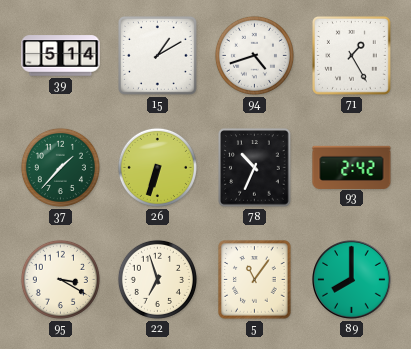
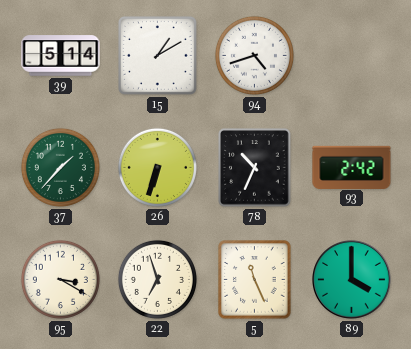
71: 1:25 -> none
5: 11:06 -> 11:26
89: 8:00 -> 4:00
